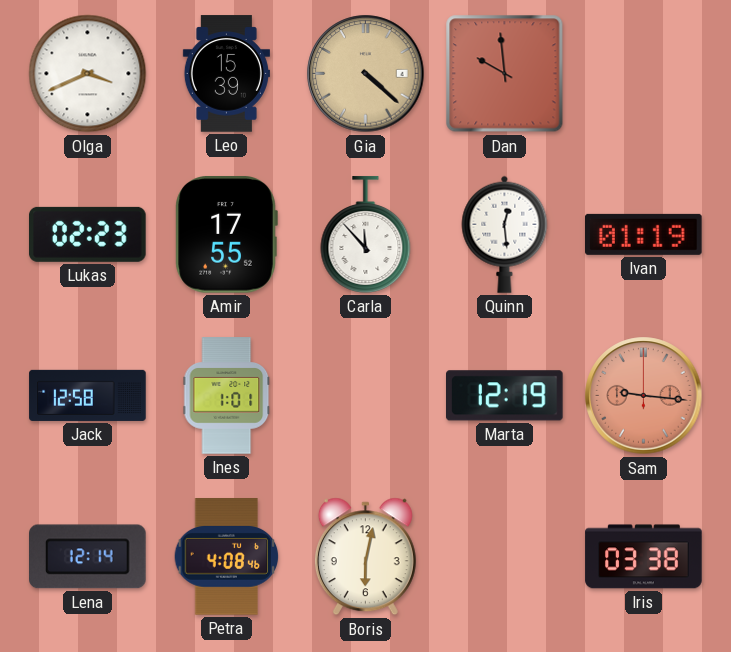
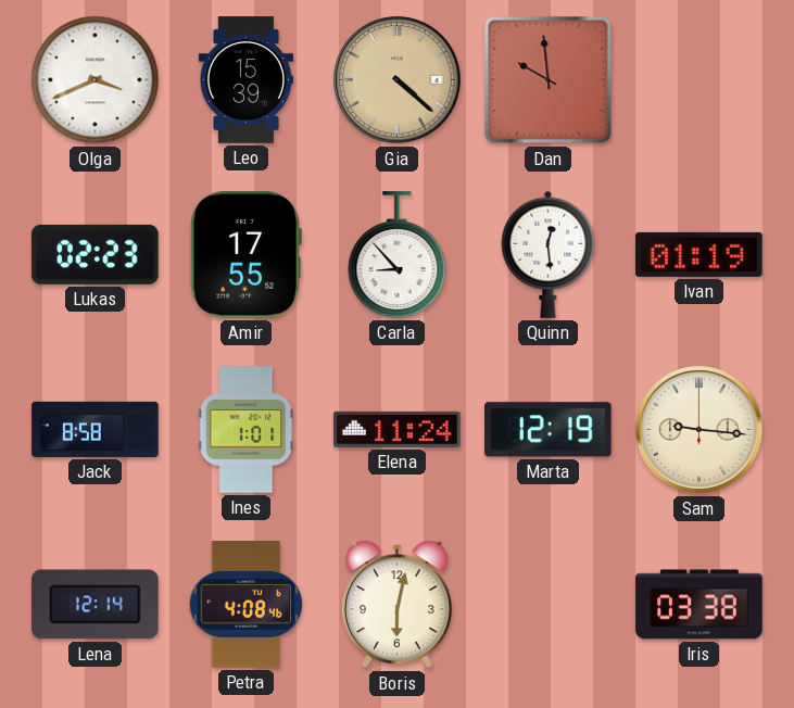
Carla: 11:53 -> 8:53
Jack: 12:58 -> 8:58
Elena: none -> 11:24
Sam dial: salmon -> cream
